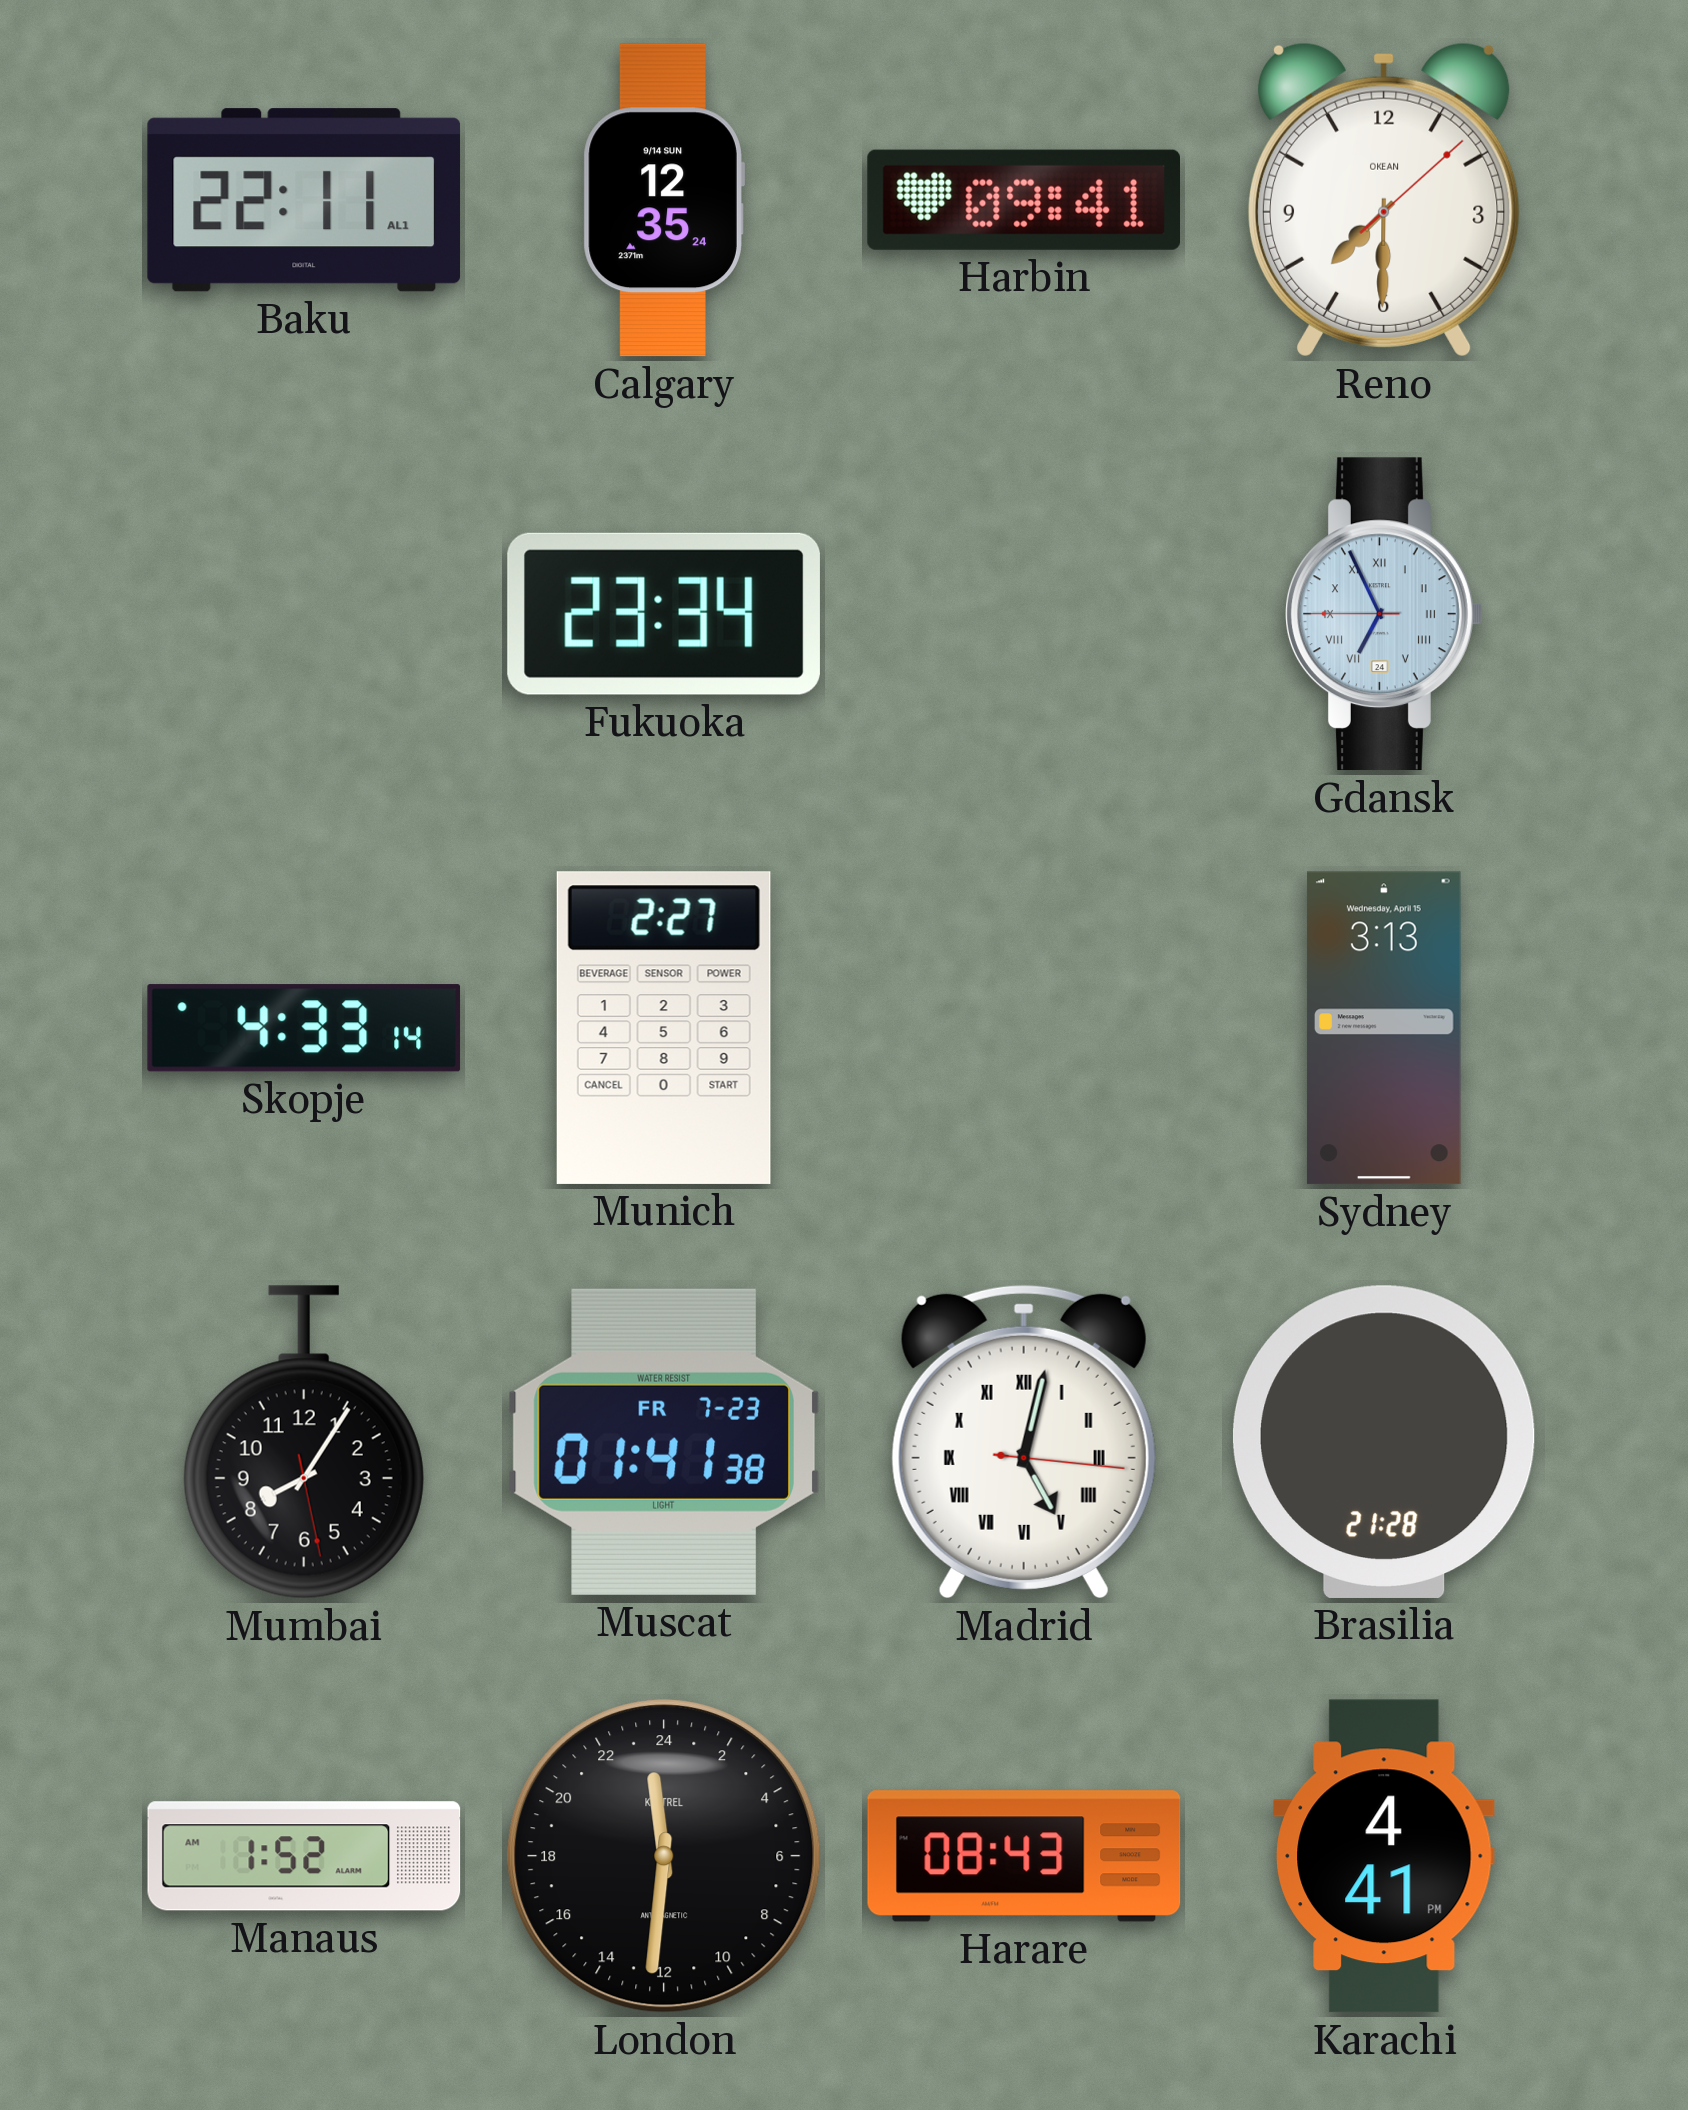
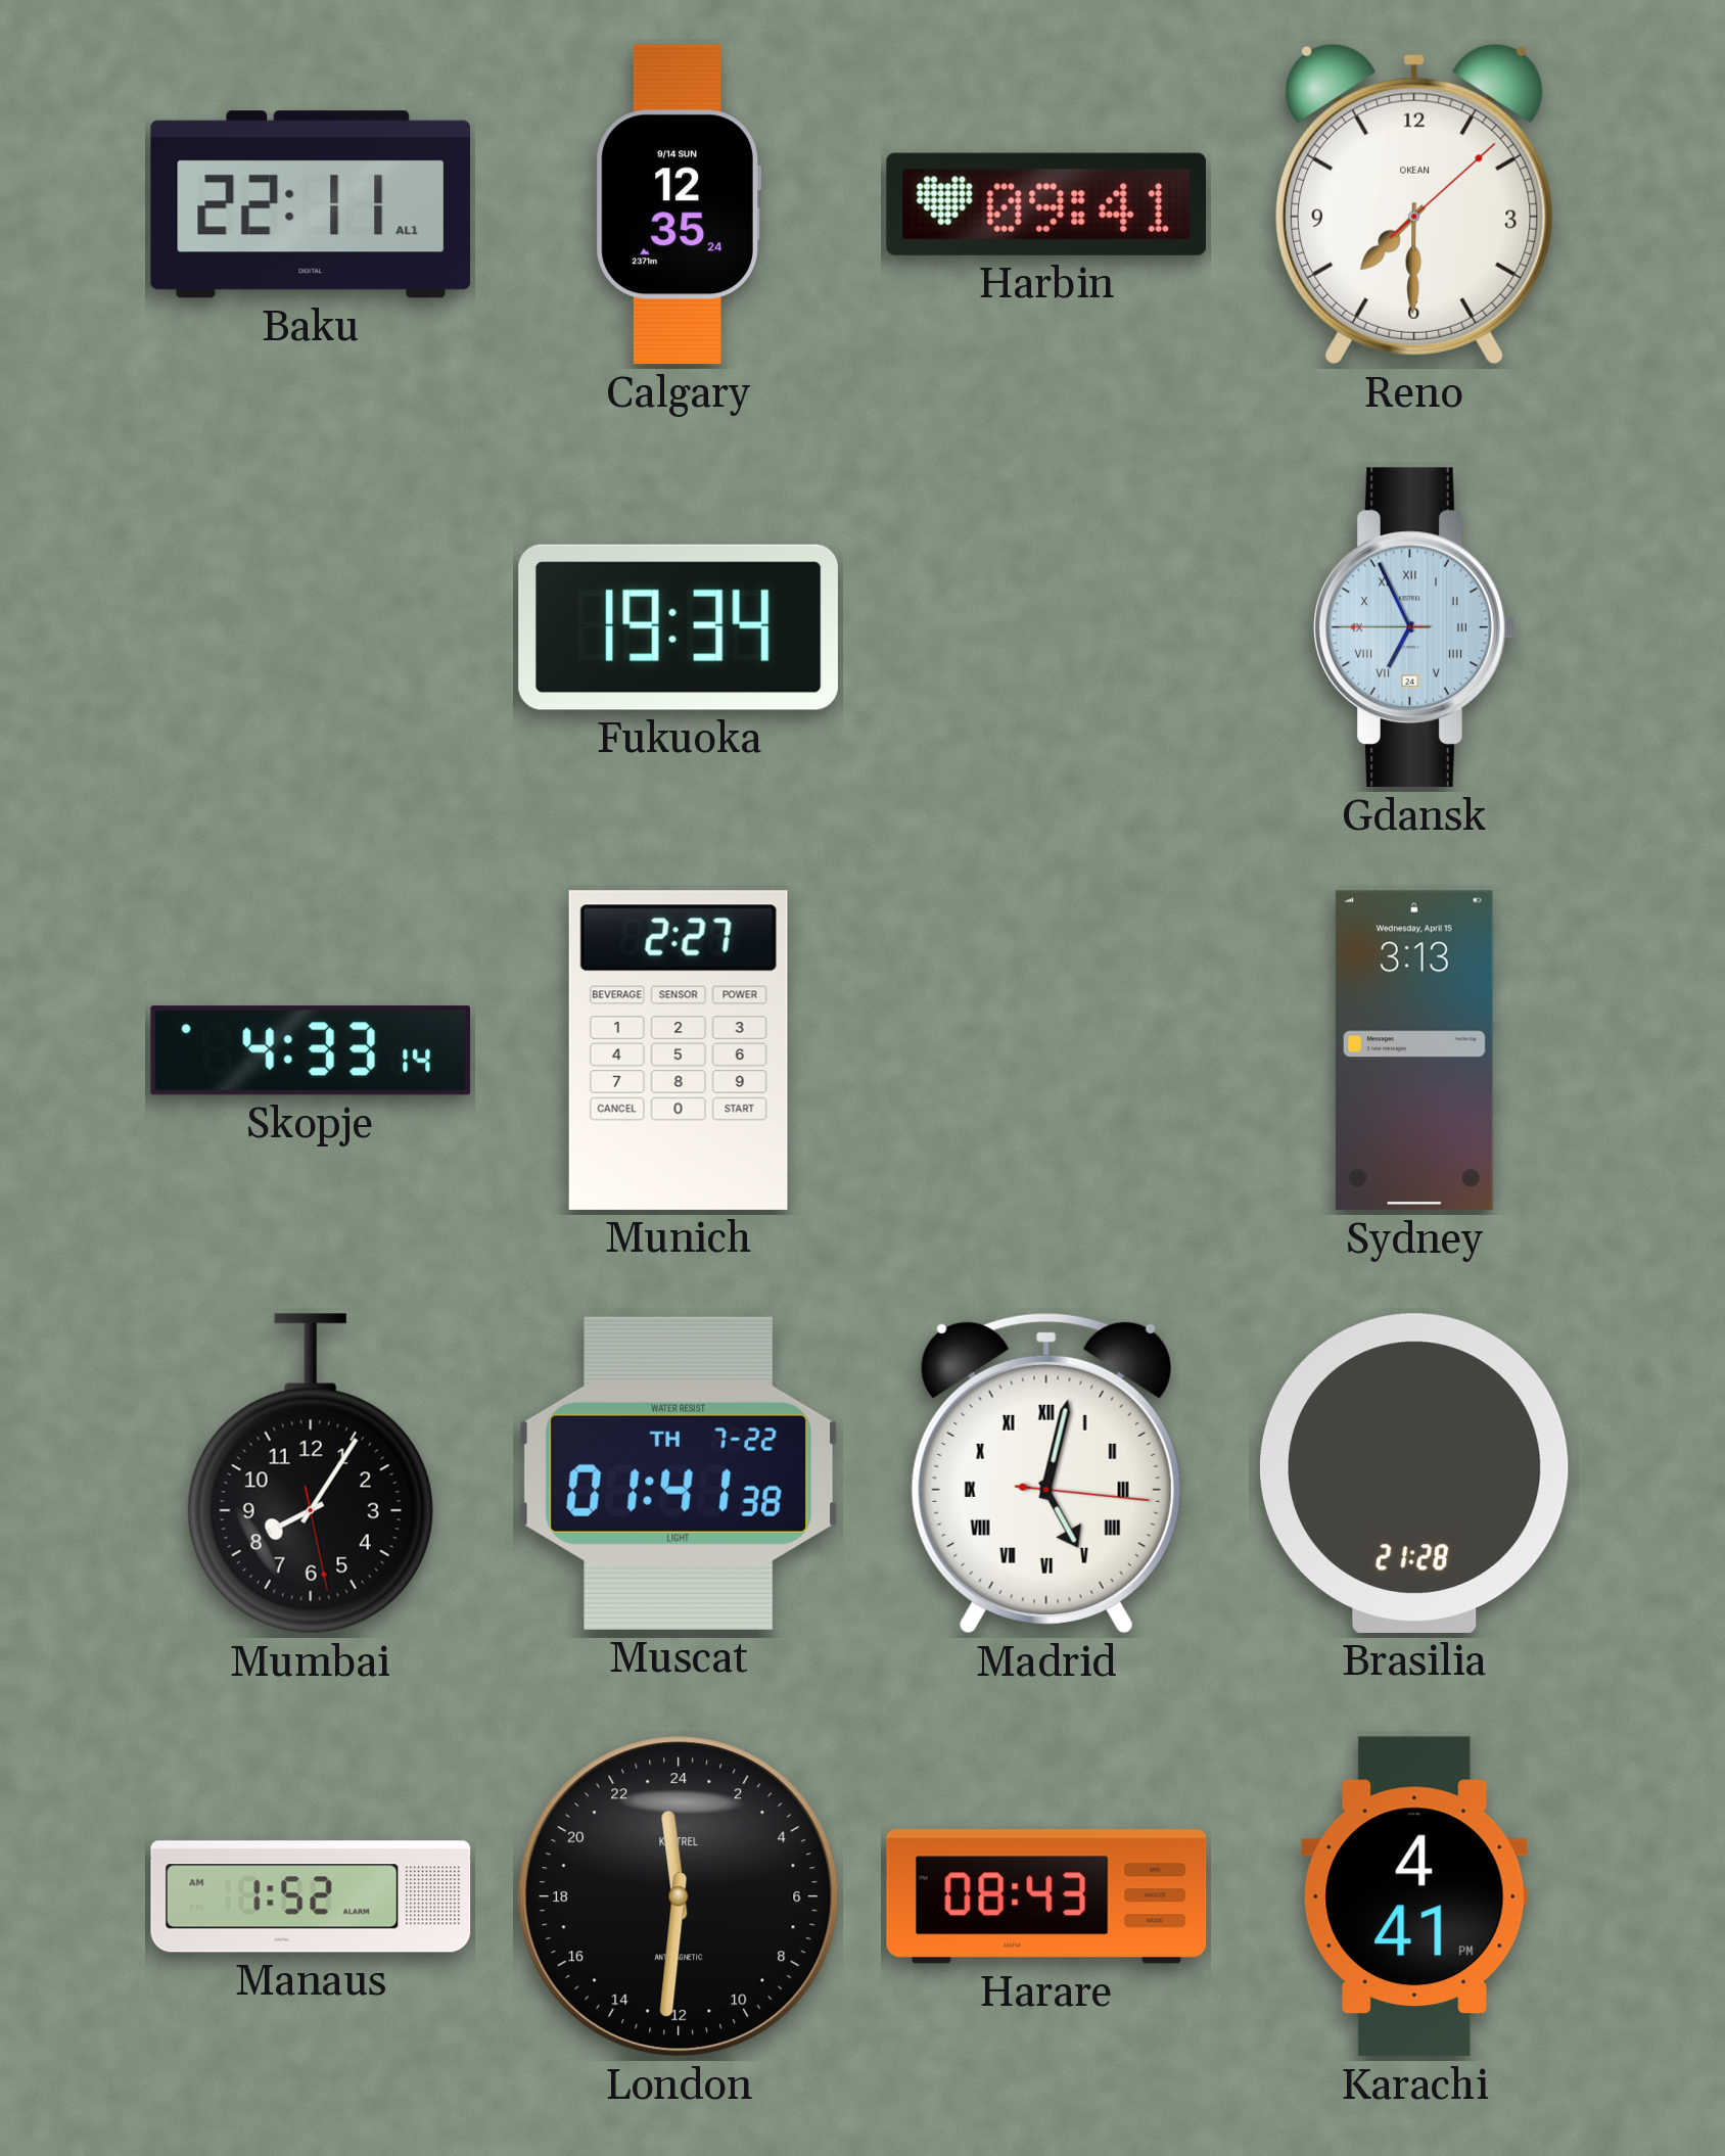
Fukuoka: 23:34 -> 19:34
Muscat date: FR 7-23 -> TH 7-22
